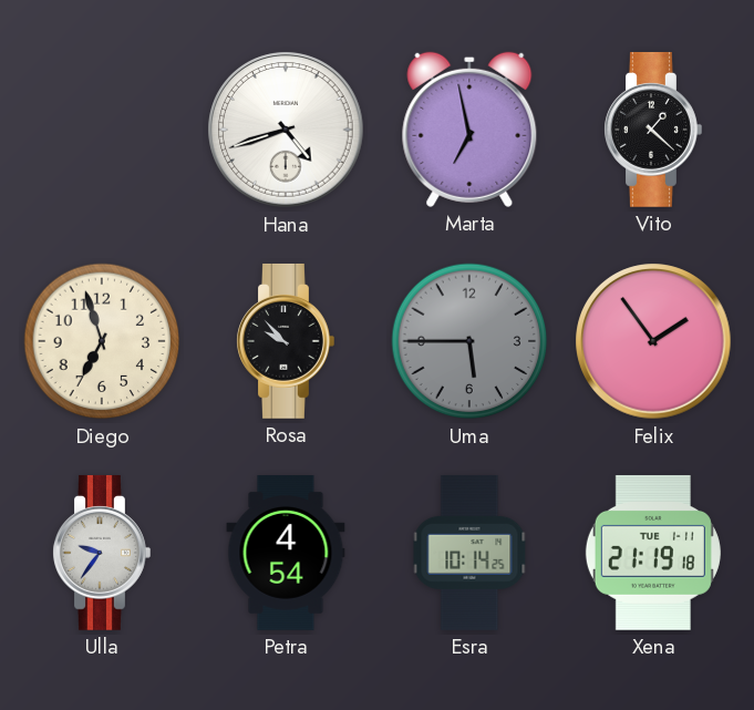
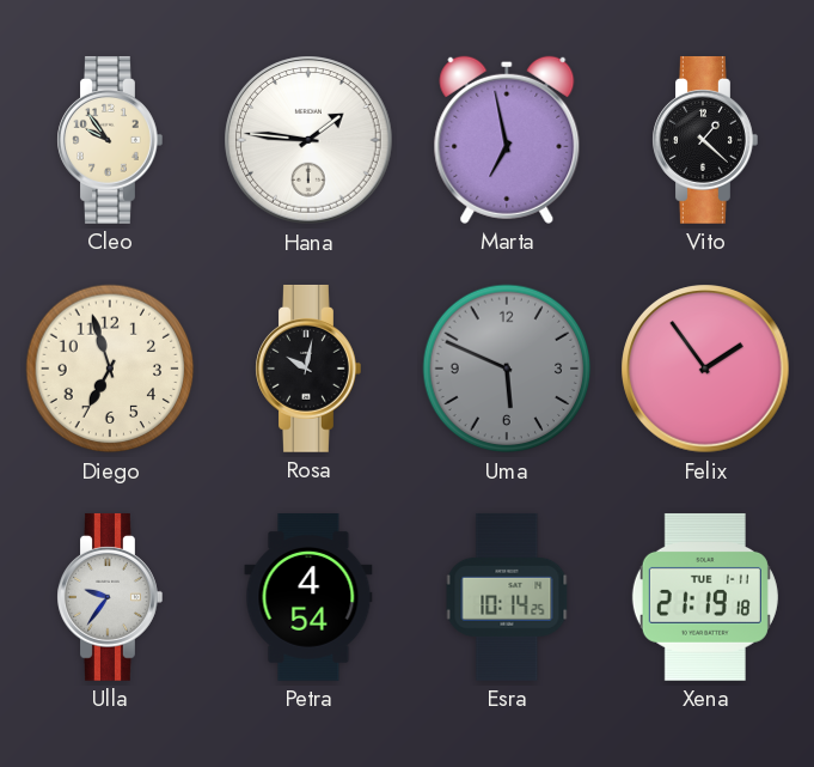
Cleo: none -> 9:54
Hana: 4:42 -> 1:46
Rosa: 9:53 -> 10:02
Uma: 5:45 -> 5:49
